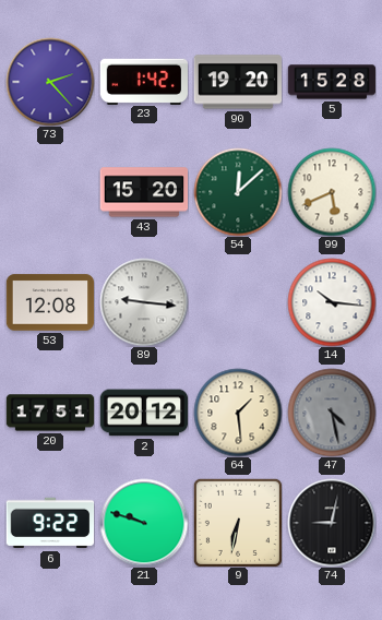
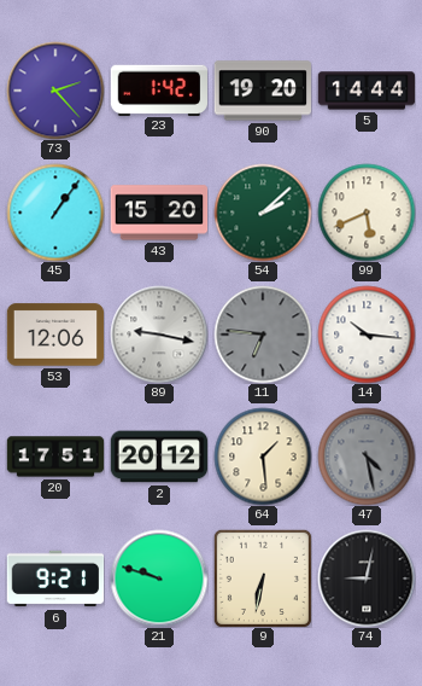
5: 15:28 -> 14:44
45: none -> 1:06
54: 12:08 -> 2:08
53: 12:08 -> 12:06
89: 9:16 -> 9:17
11: none -> 6:46
6: 9:22 -> 9:21
